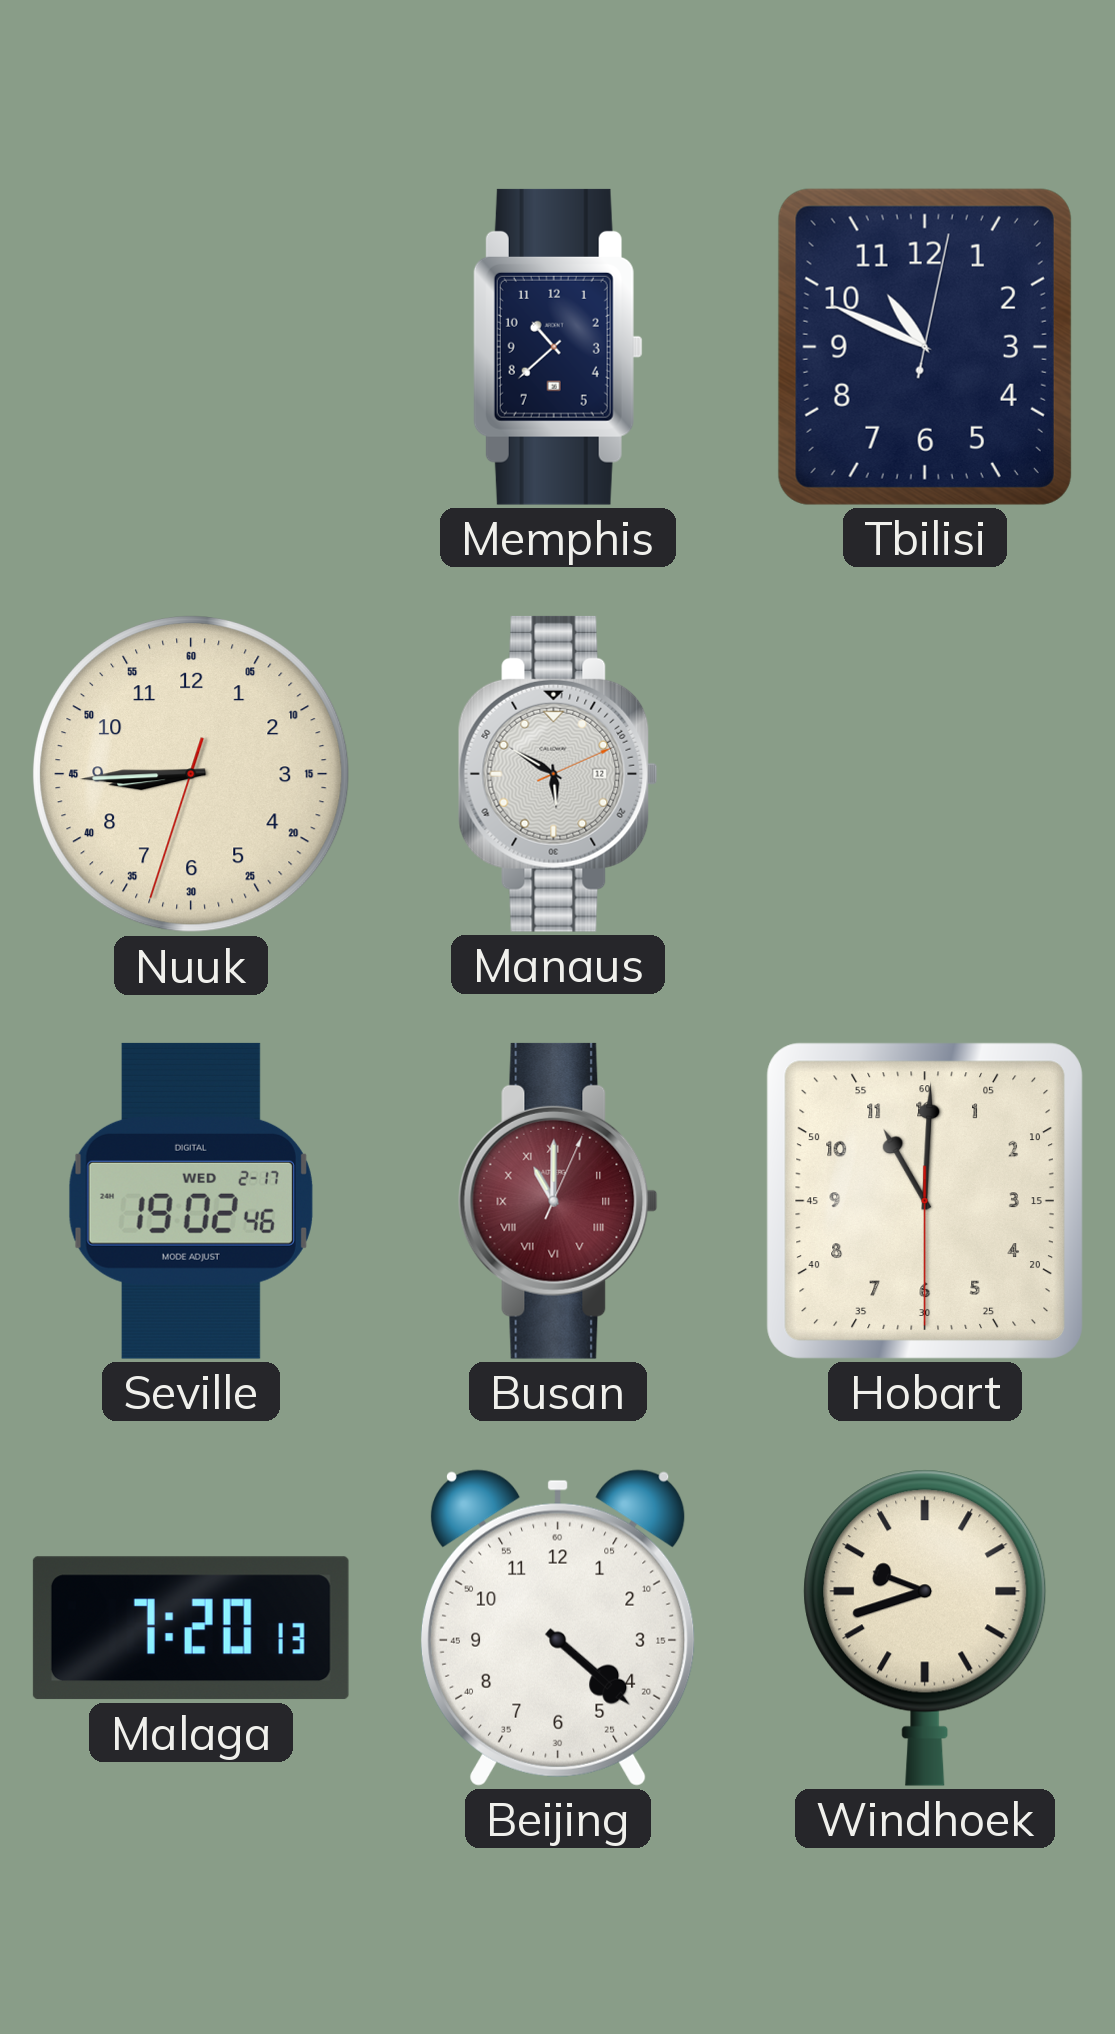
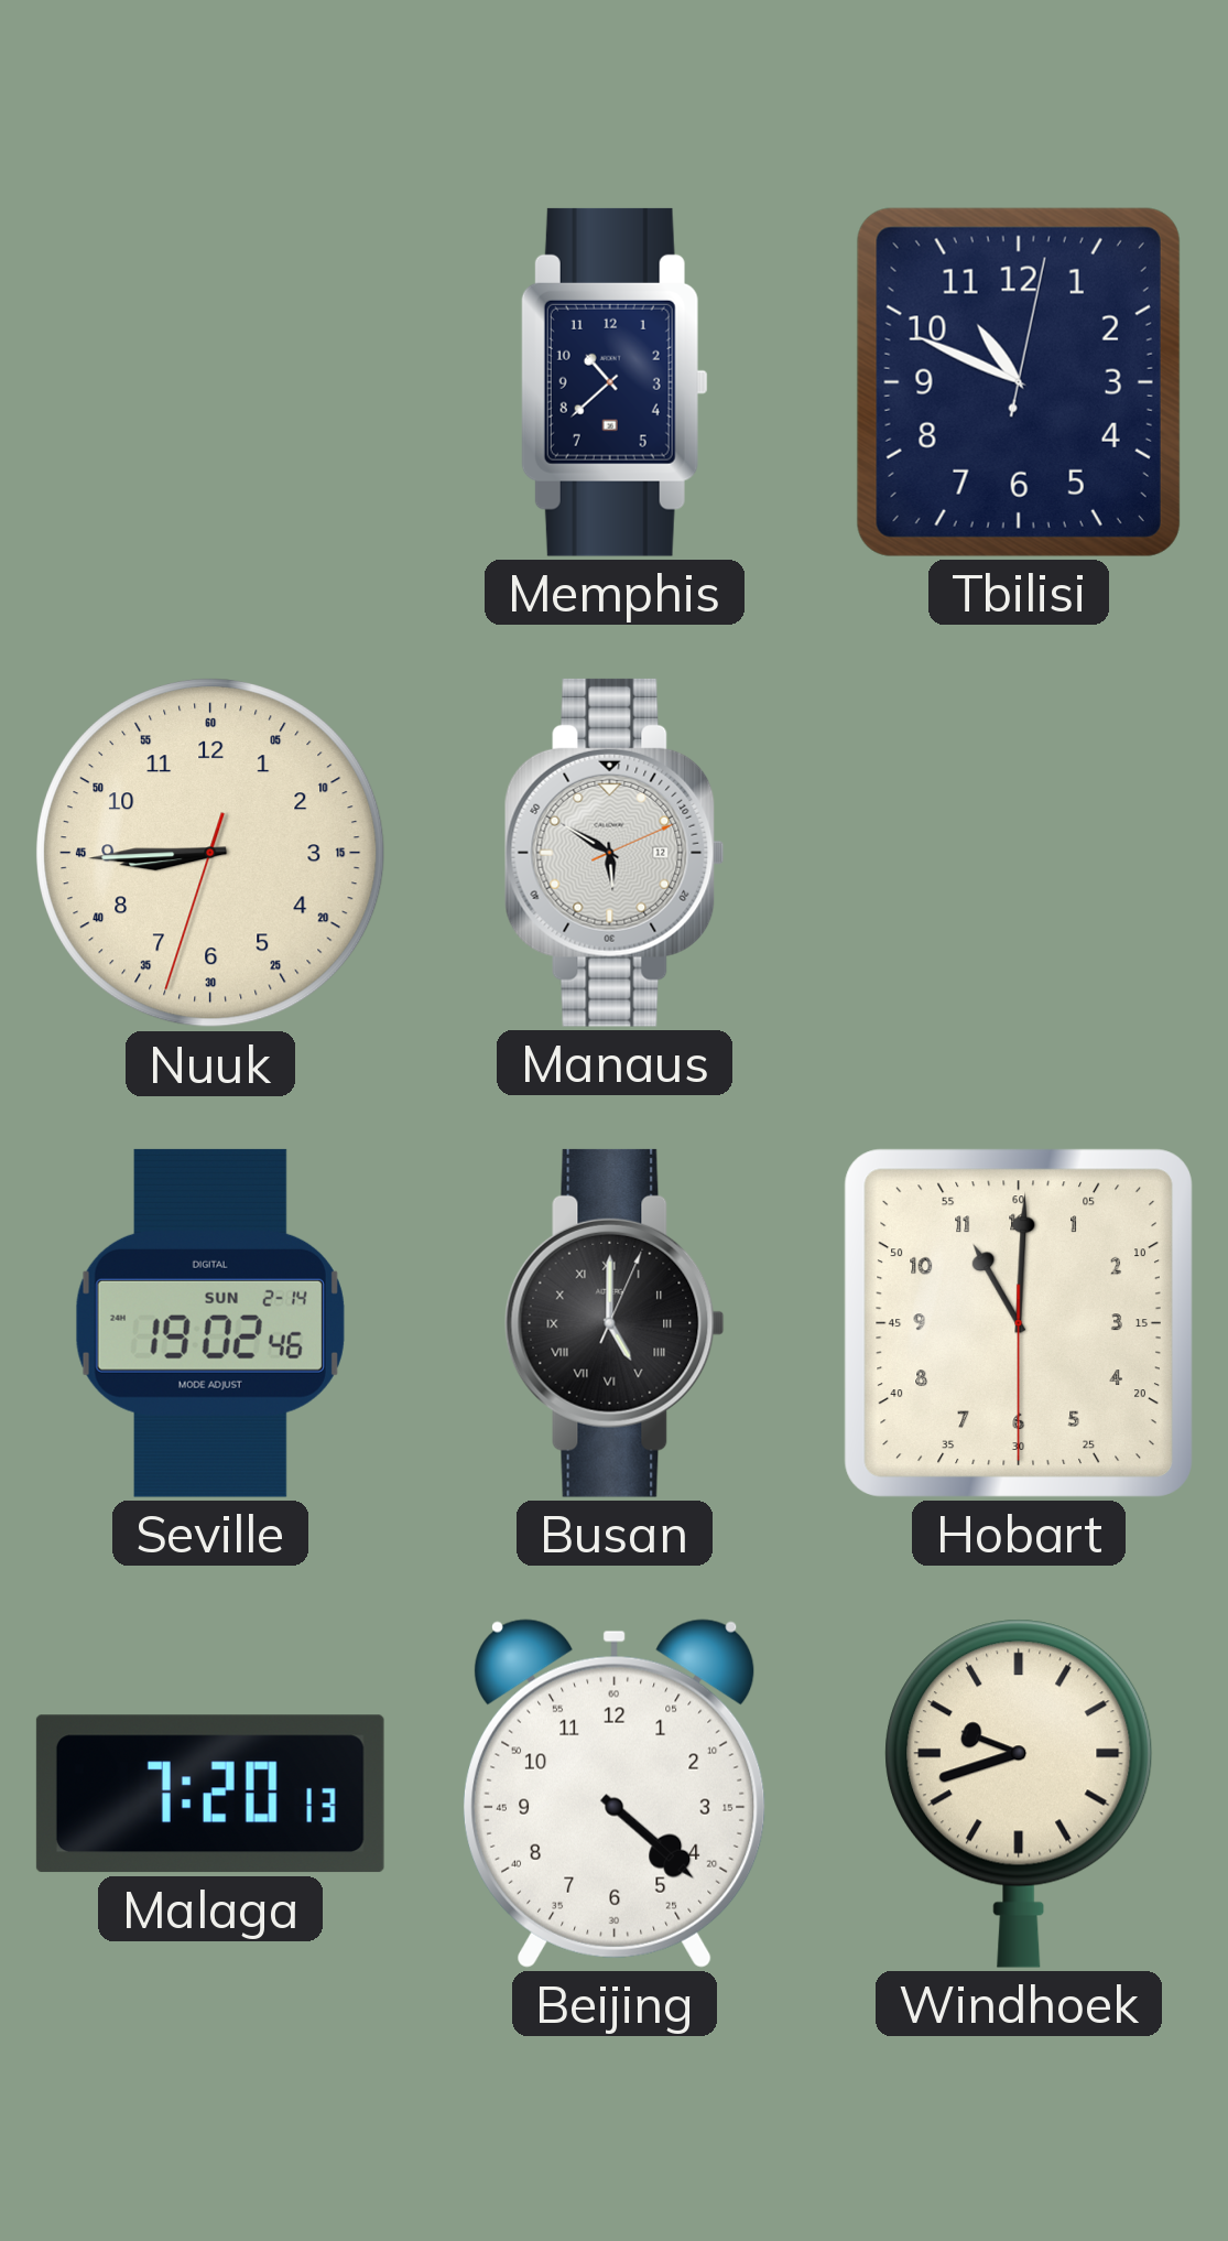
Seville date: WED 2-17 -> SUN 2-14
Busan: 11:00 -> 5:00
Busan dial: burgundy -> black
